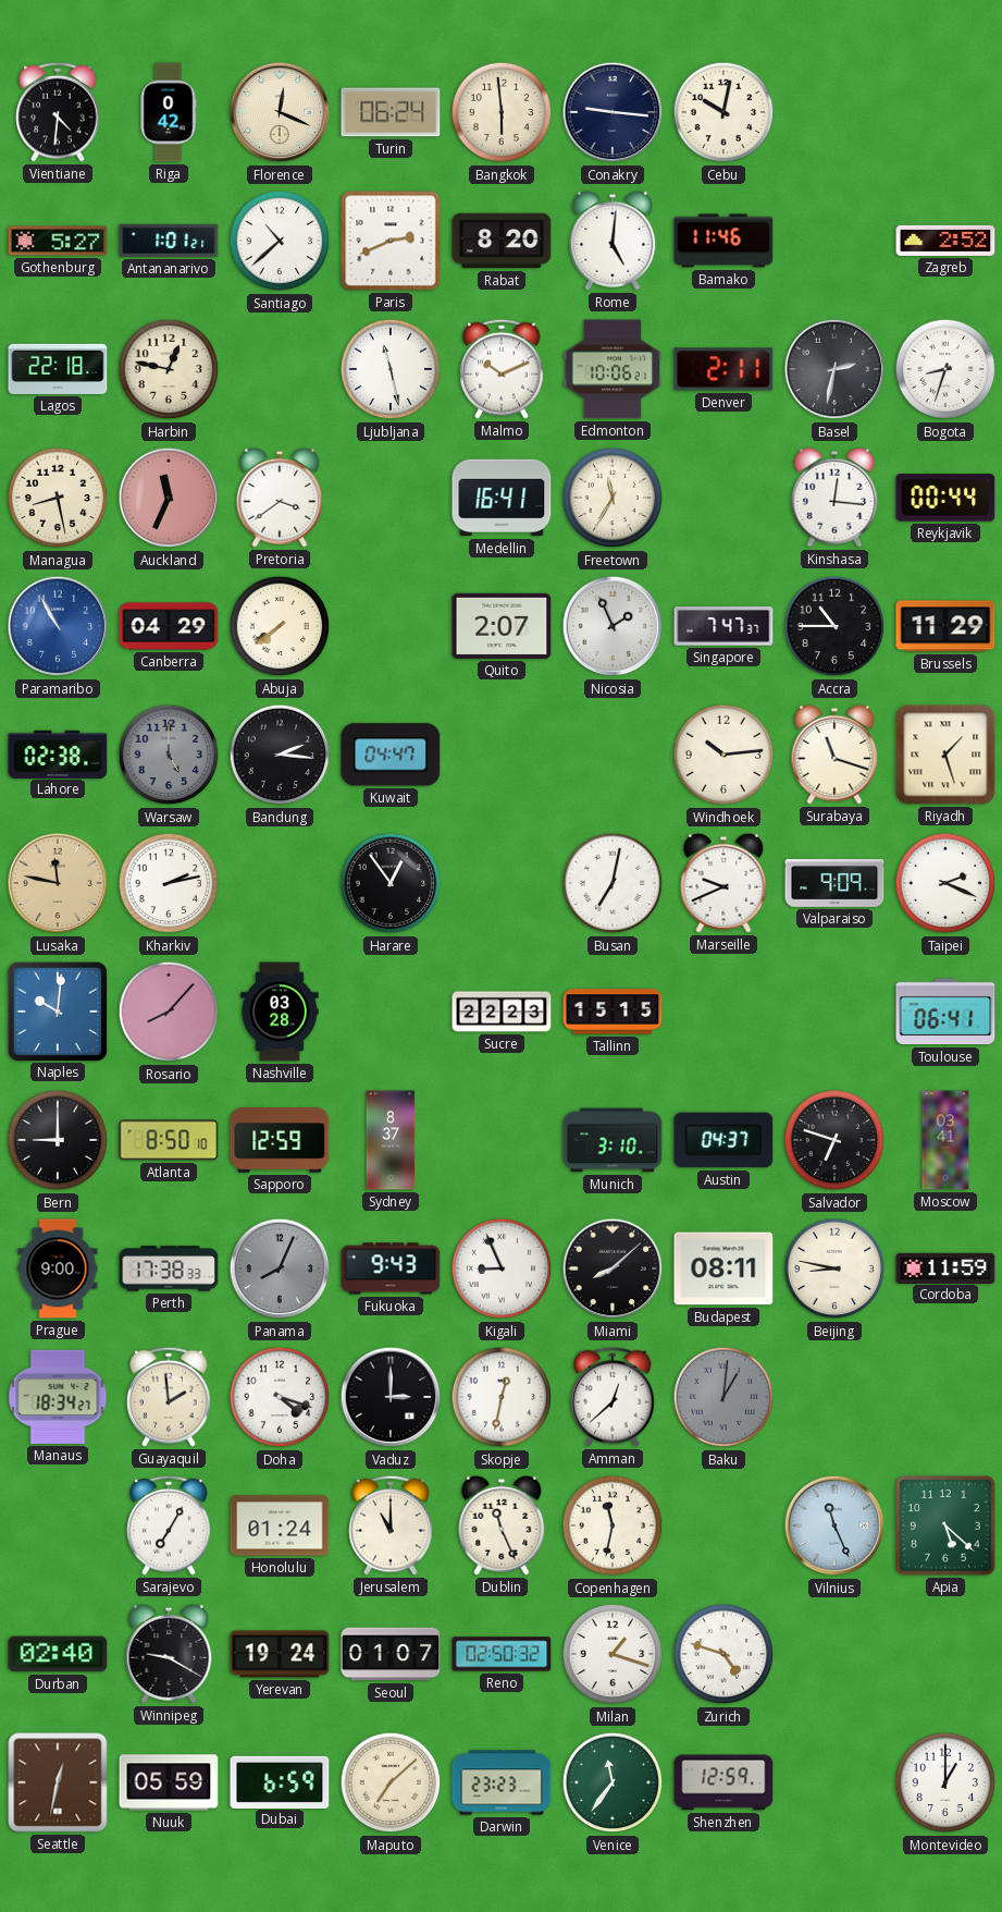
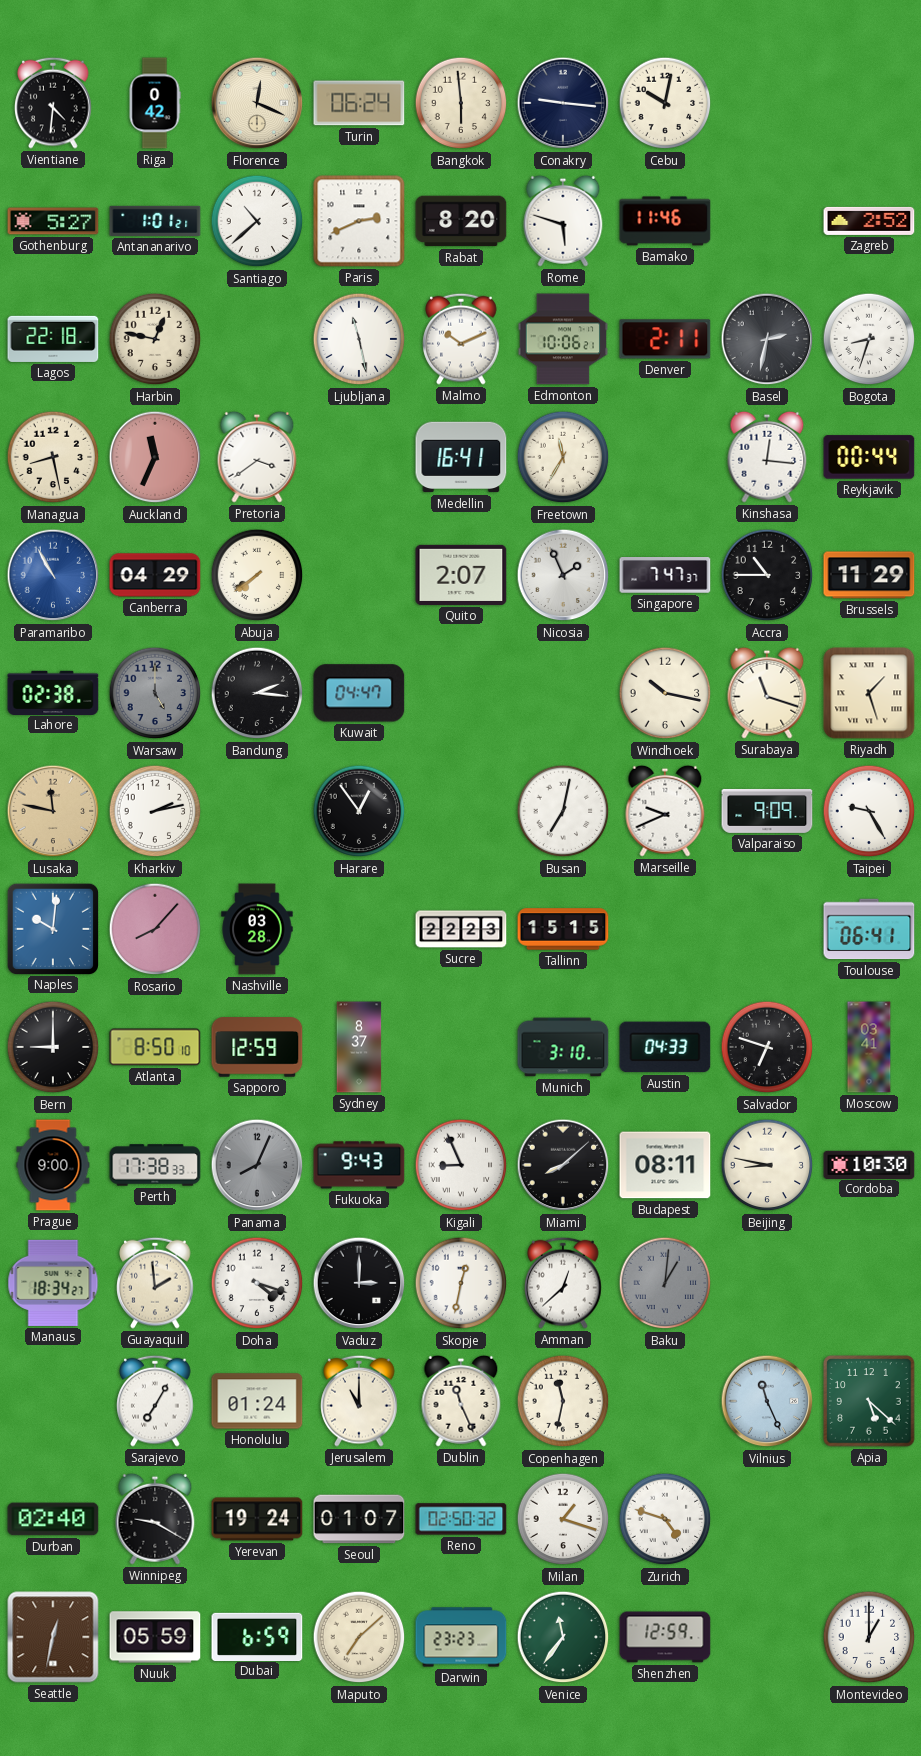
Rome: 5:01 -> 5:48
Windhoek: 10:14 -> 10:17
Taipei: 2:19 -> 9:25
Austin: 04:37 -> 04:33
Cordoba: 11:59 -> 10:30
